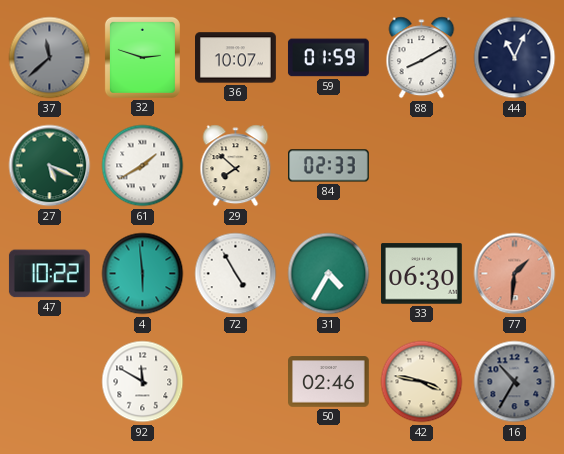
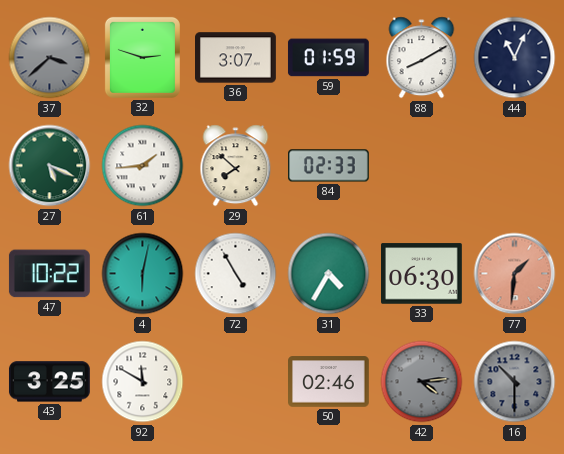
37: 11:38 -> 3:38
36: 10:07 -> 3:07
61: 1:40 -> 1:44
4: 5:59 -> 6:02
43: none -> 3:25
42: 3:47 -> 4:14
42 dial: cream -> grey
16: 10:35 -> 10:30
